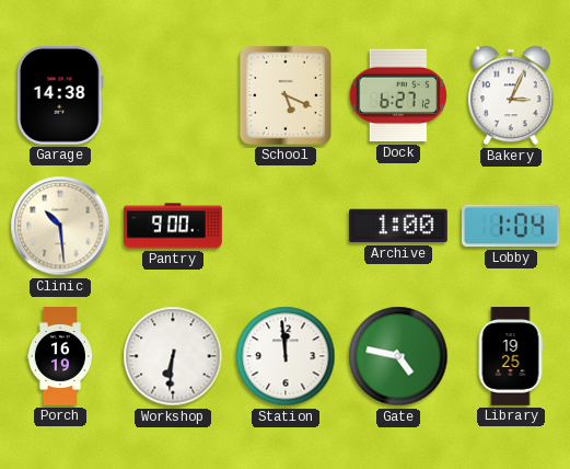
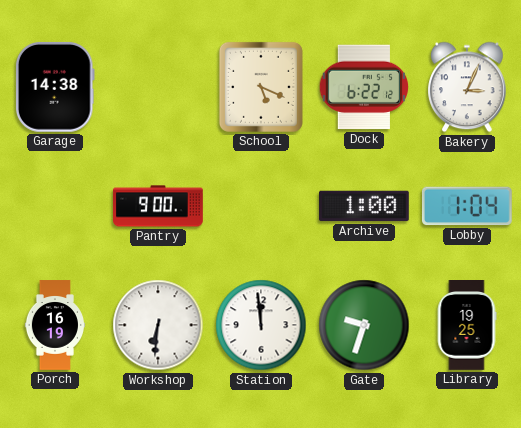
Dock: 6:27 -> 6:22
Clinic: 10:29 -> none
Gate: 4:47 -> 9:33
